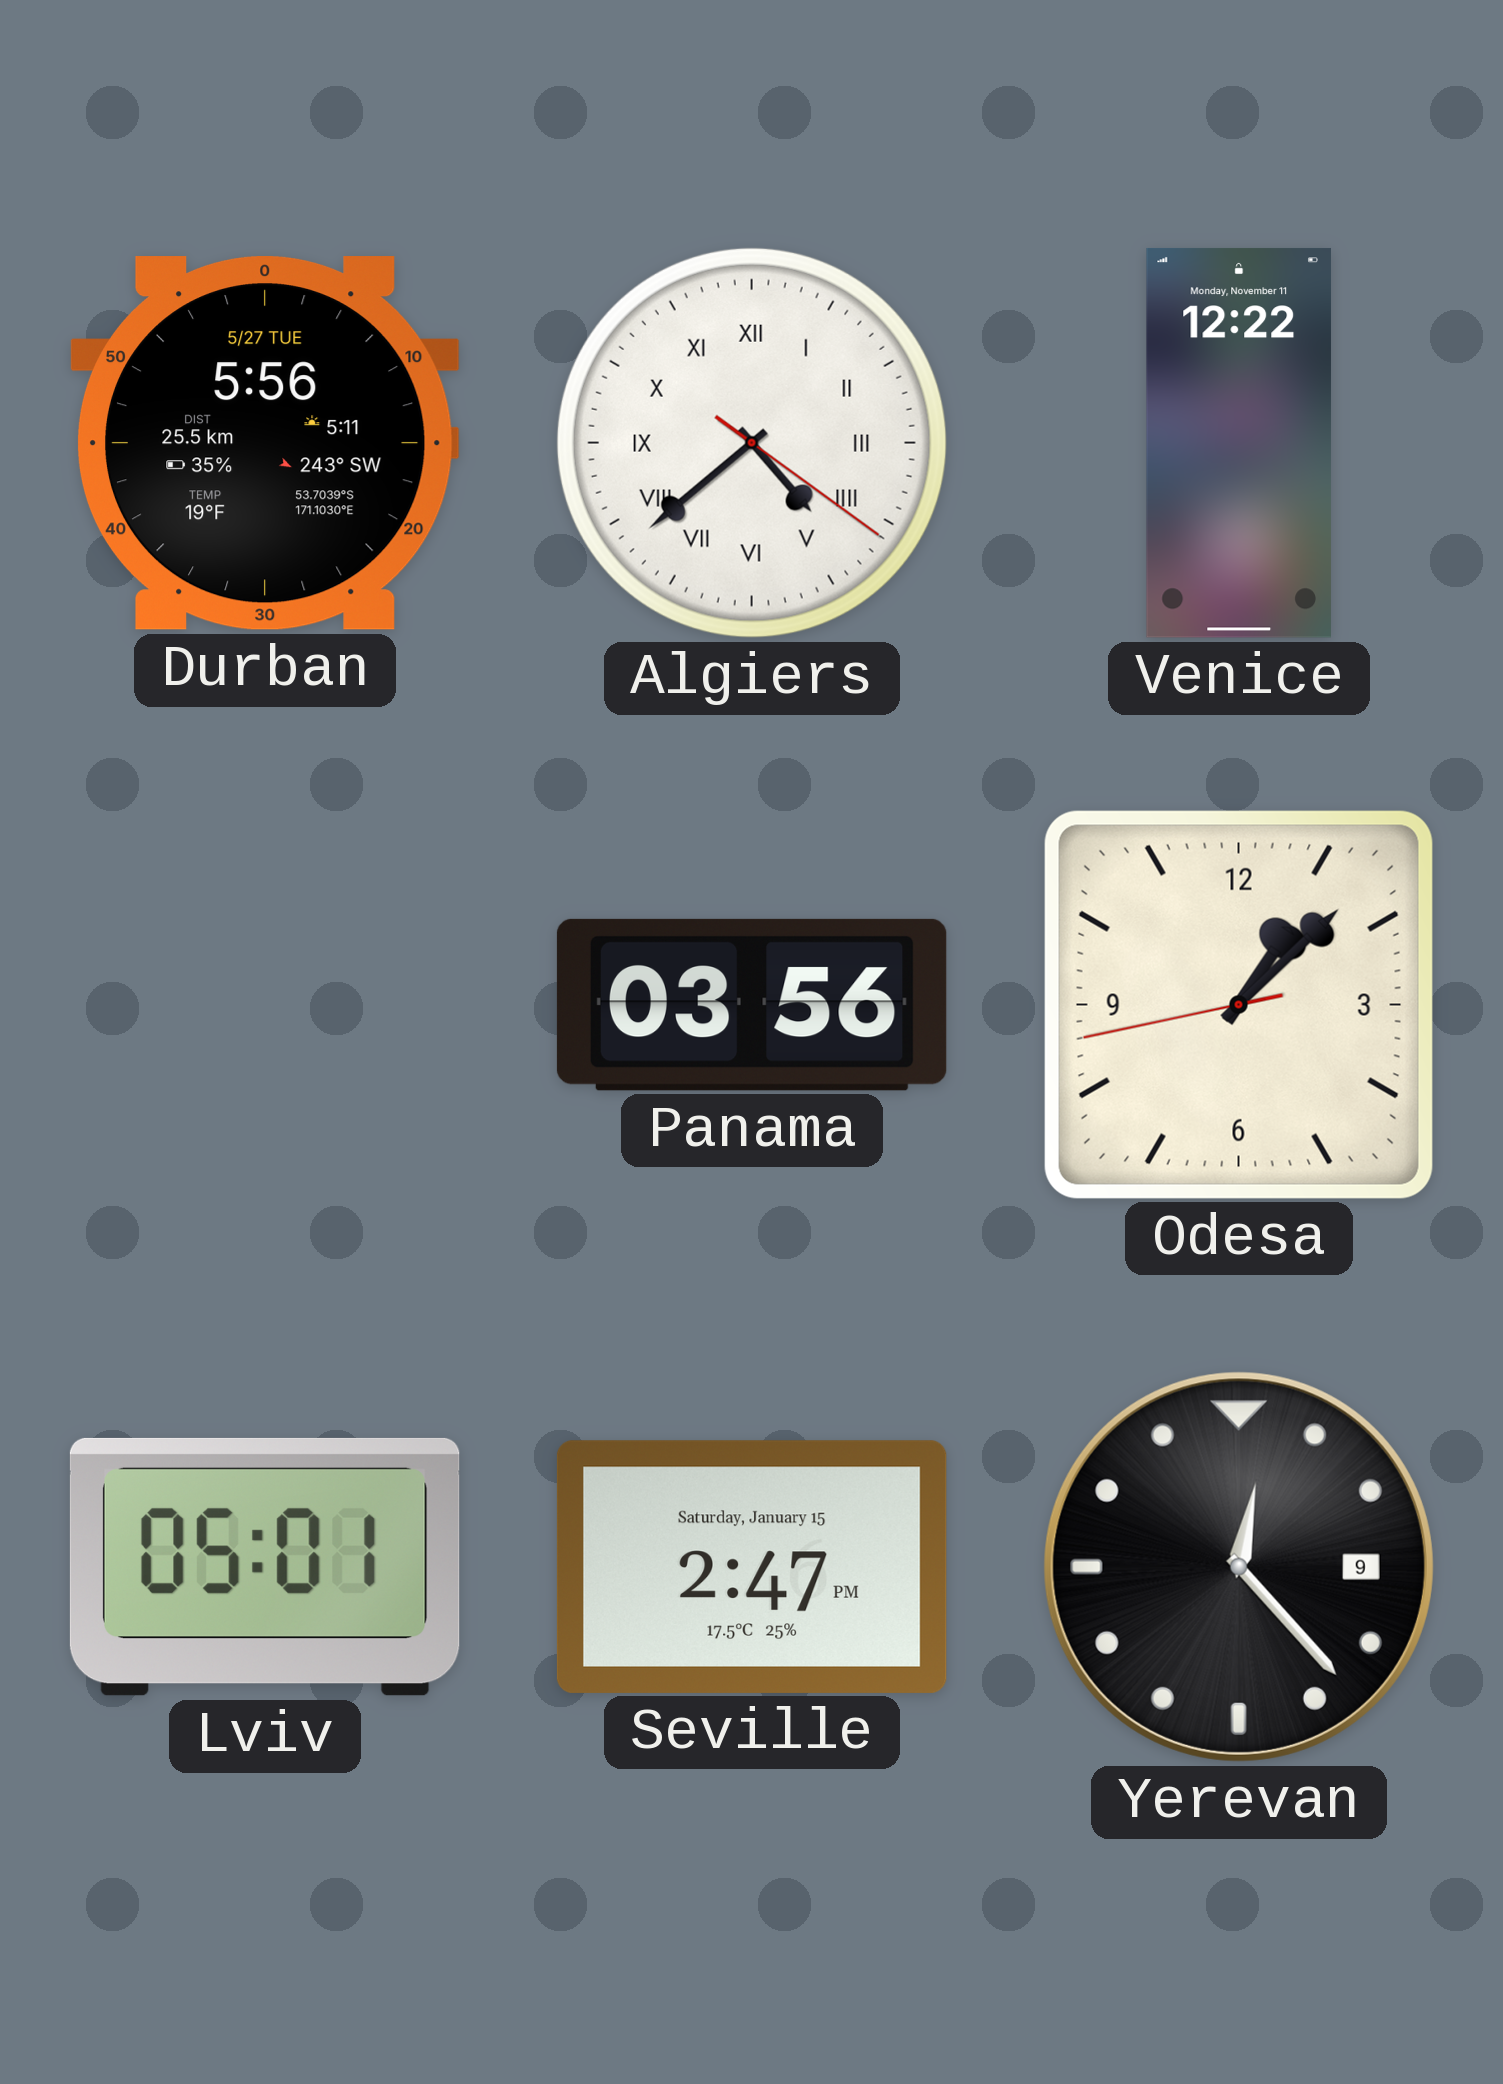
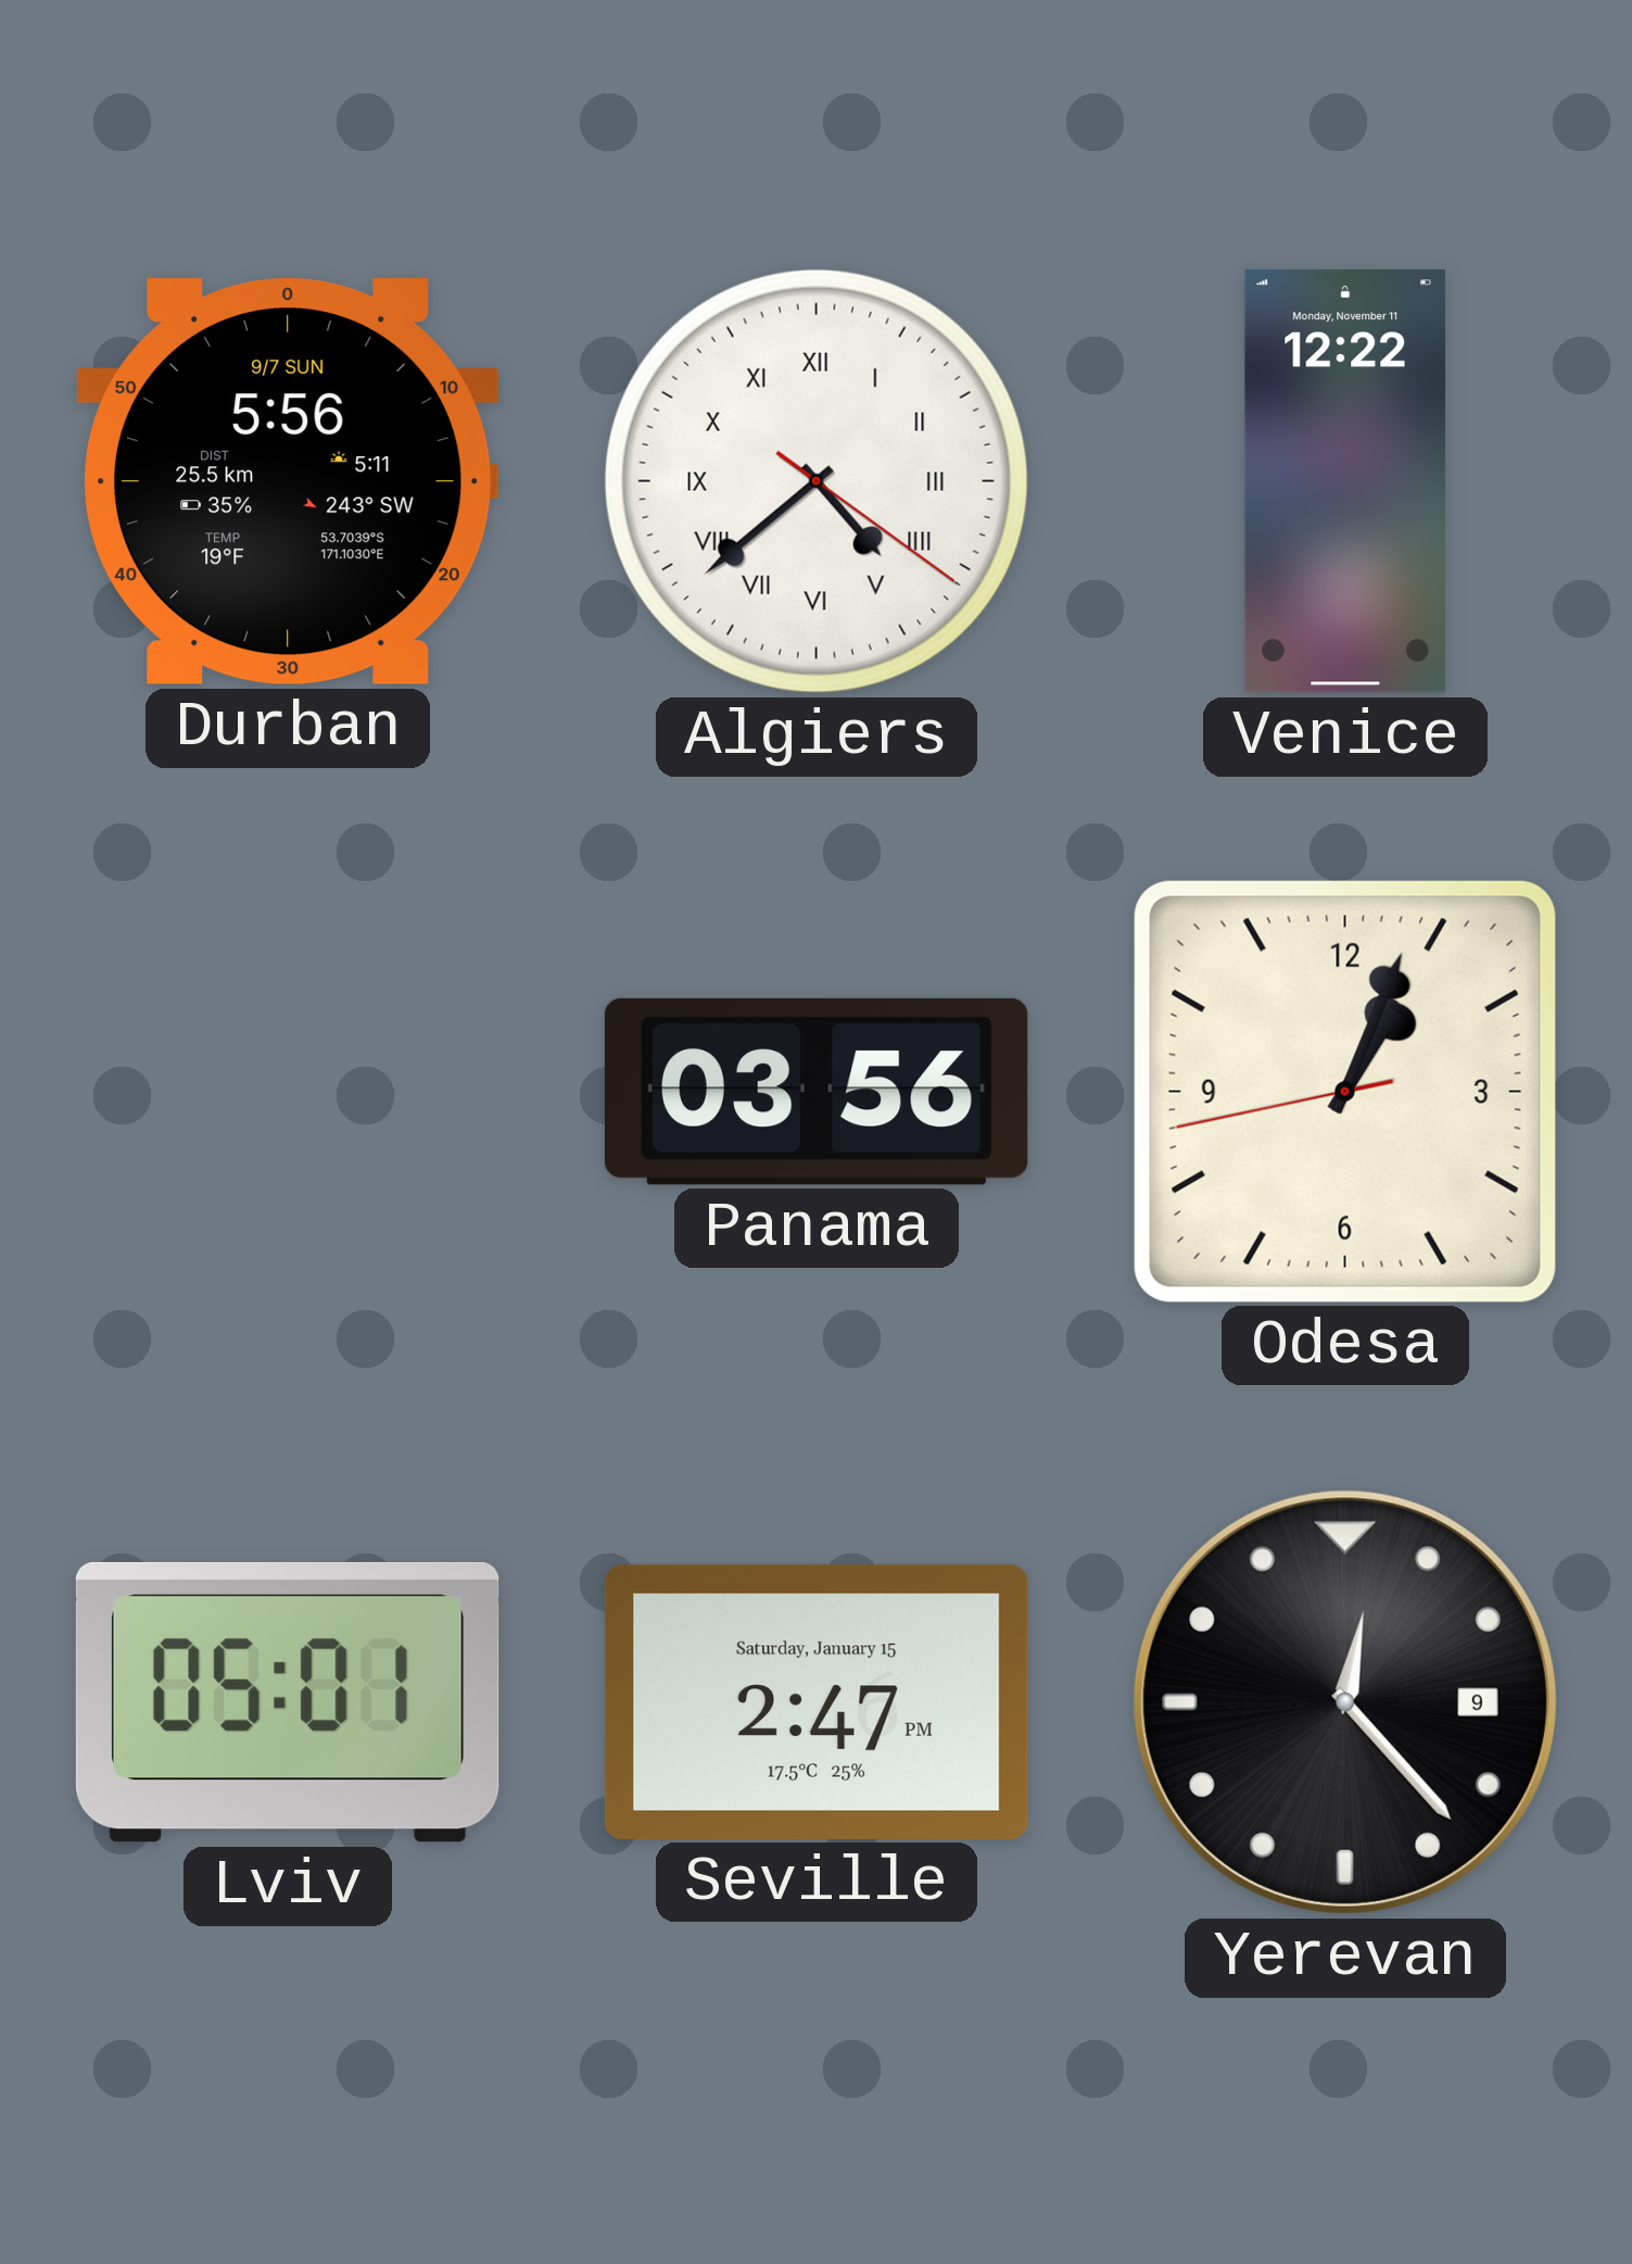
Durban date: 5/27 TUE -> 9/7 SUN
Odesa: 1:07 -> 1:03
